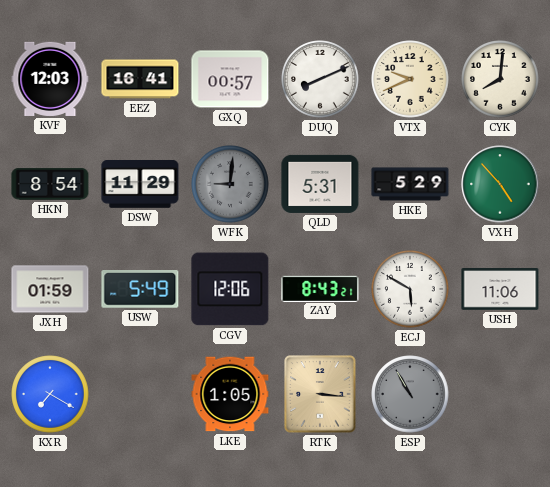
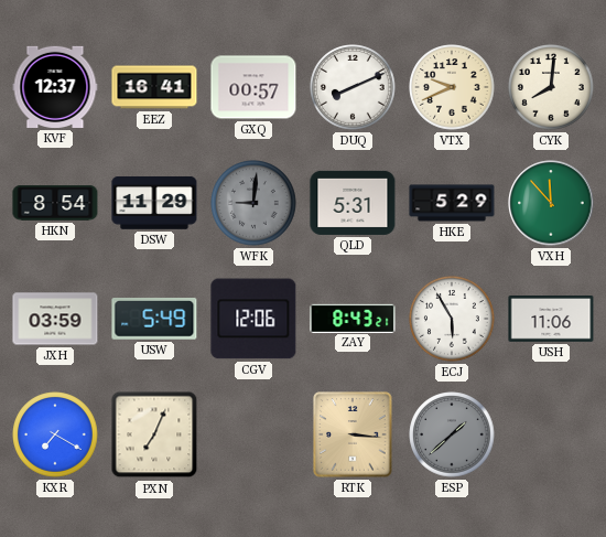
KVF: 12:03 -> 12:37
VXH: 4:53 -> 11:53
JXH: 01:59 -> 03:59
ECJ: 5:50 -> 5:55
PXN: none -> 7:04
LKE: 1:05 -> none
ESP: 10:55 -> 1:38
